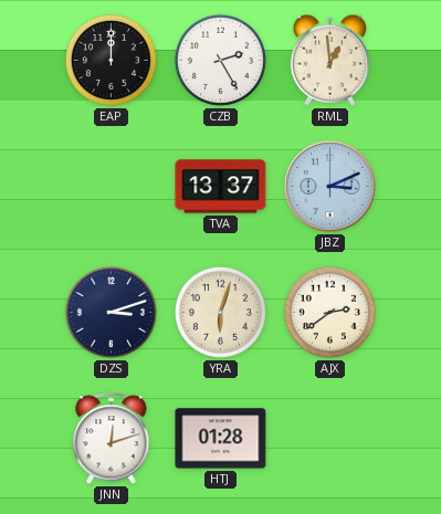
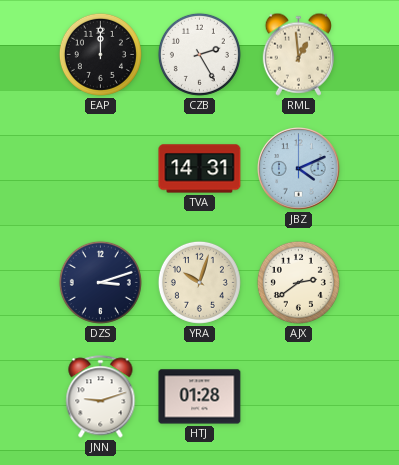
TVA: 13:37 -> 14:31
JBZ: 3:11 -> 4:11
YRA: 6:03 -> 10:03
JNN: 12:12 -> 9:12
